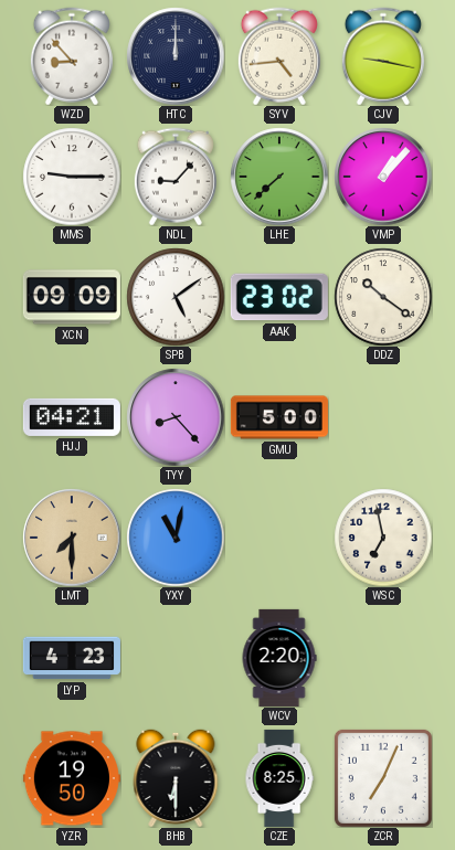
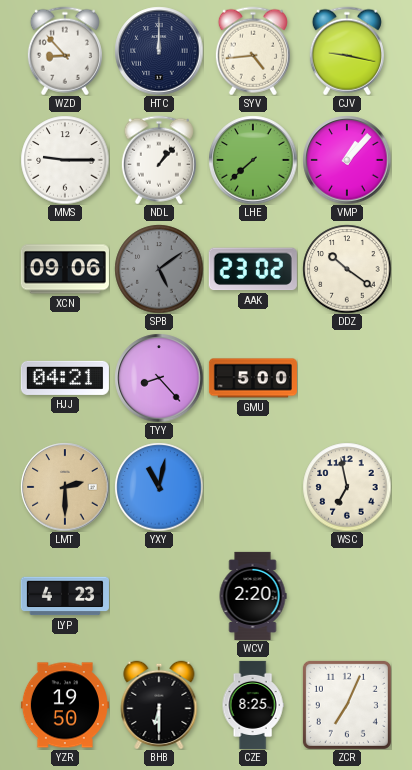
NDL: 9:07 -> 1:07
XCN: 09:09 -> 09:06
SPB dial: white -> grey
LMT: 7:30 -> 2:30
